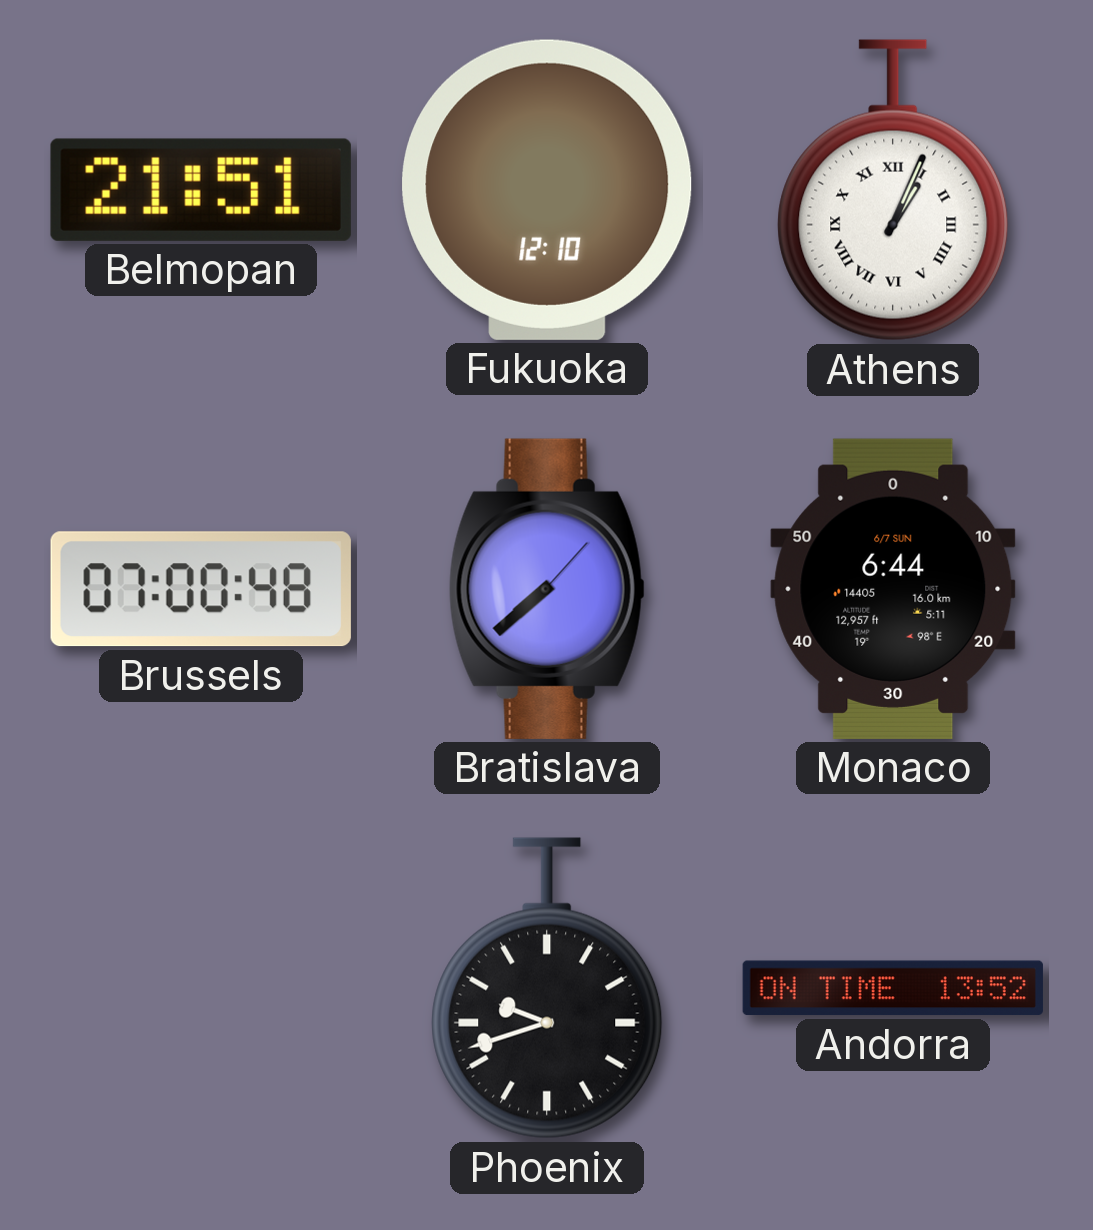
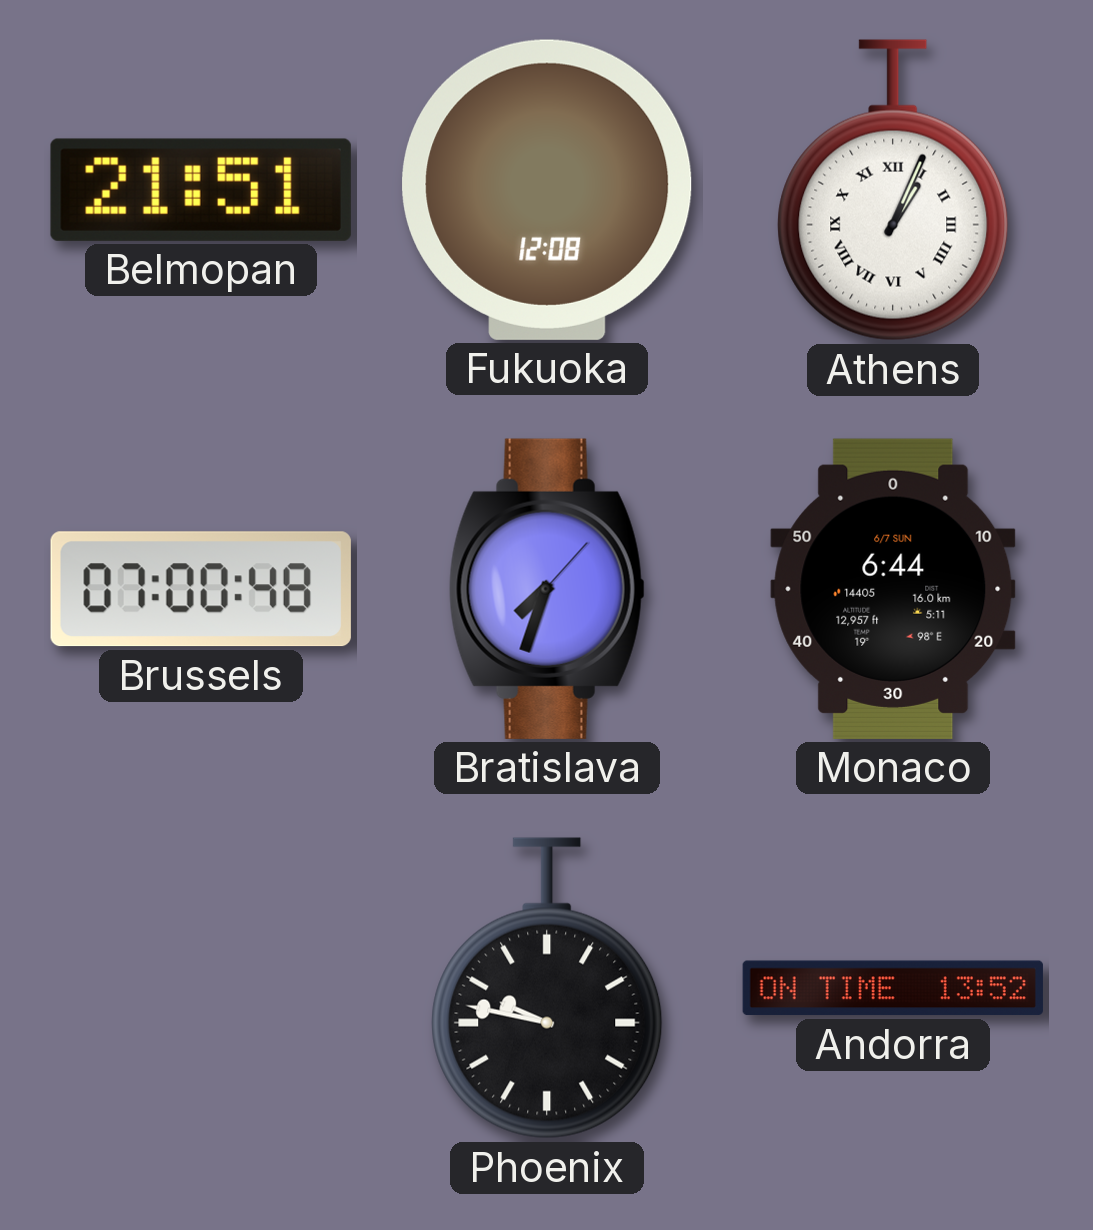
Fukuoka: 12:10 -> 12:08
Bratislava: 7:38 -> 7:33
Phoenix: 9:42 -> 9:47
